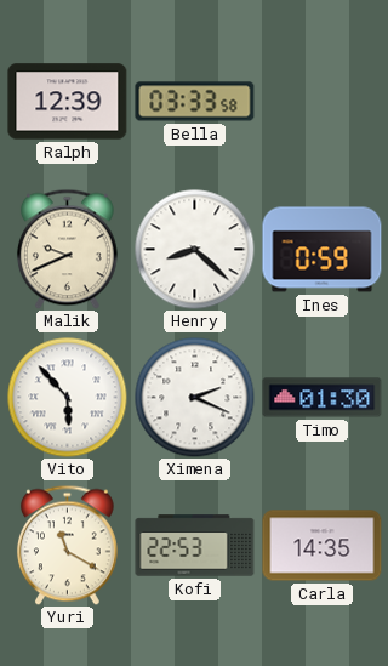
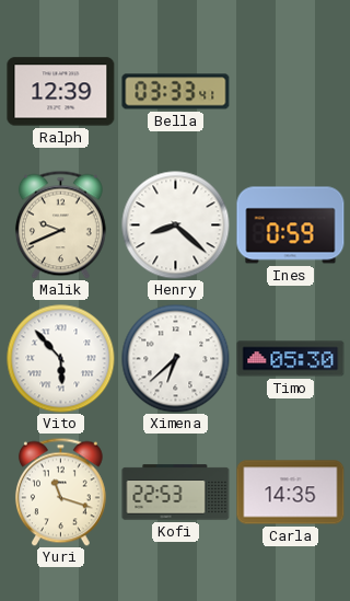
Bella: 03:33:58 -> 03:33:41
Ximena: 2:19 -> 6:38
Timo: 01:30 -> 05:30
Yuri: 11:20 -> 11:18
